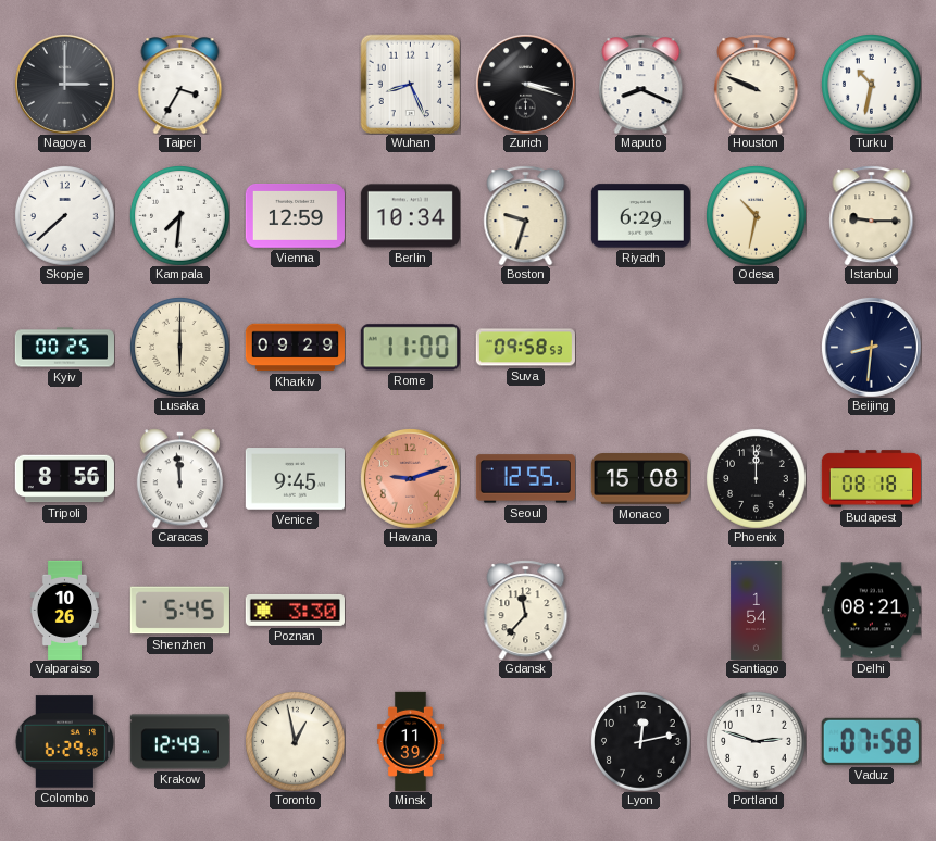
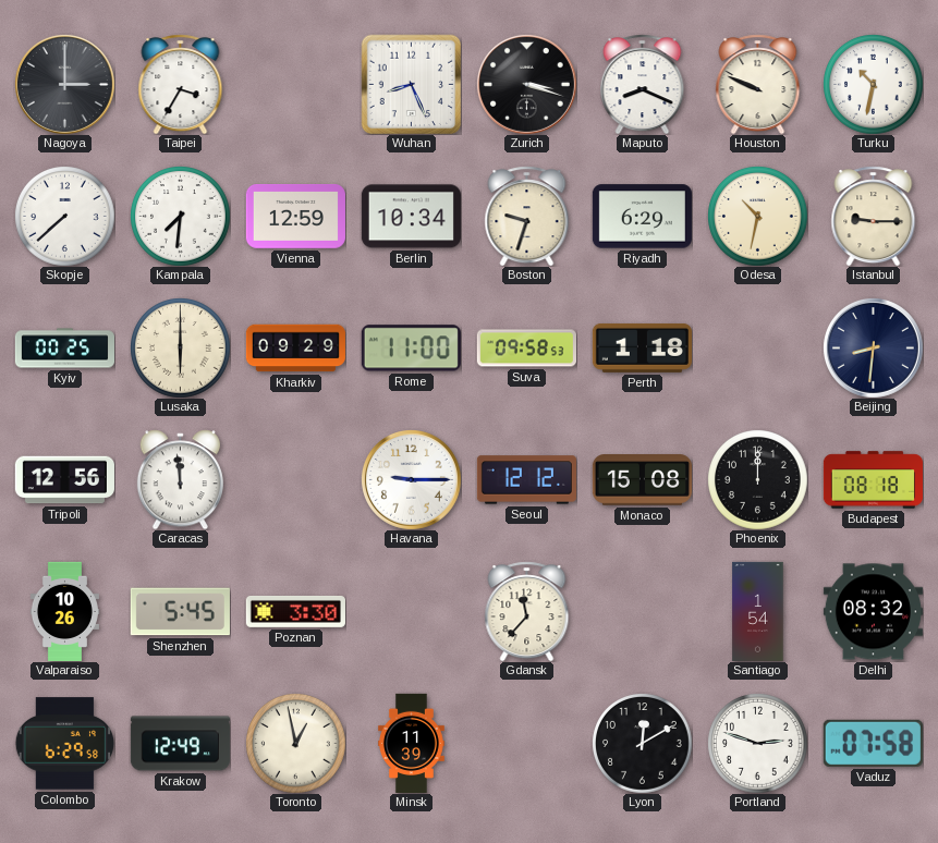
Perth: none -> 1:18
Tripoli: 8:56 -> 12:56
Venice: 9:45 -> none
Havana: 9:12 -> 9:15
Havana dial: salmon -> white
Seoul: 12:55 -> 12:12
Delhi: 08:21 -> 08:32
Lyon: 12:13 -> 12:10
